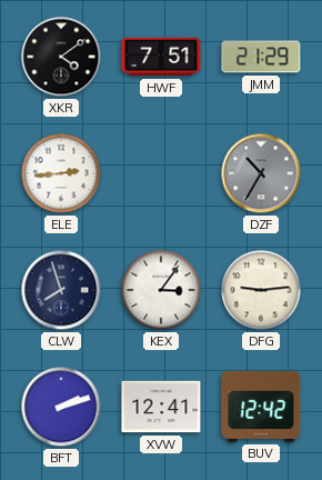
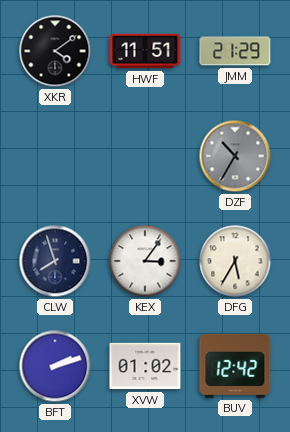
HWF: 7:51 -> 11:51
ELE: 2:44 -> none
DFG: 9:14 -> 5:35
XVW: 12:41 -> 01:02
